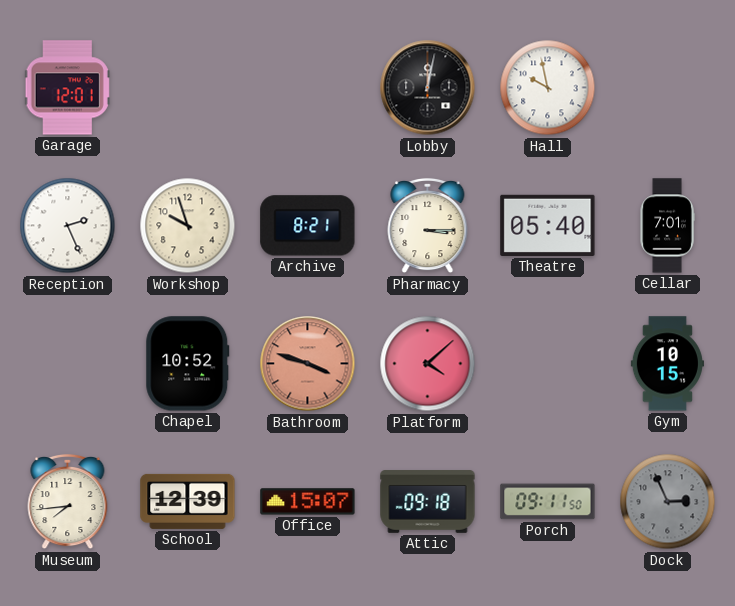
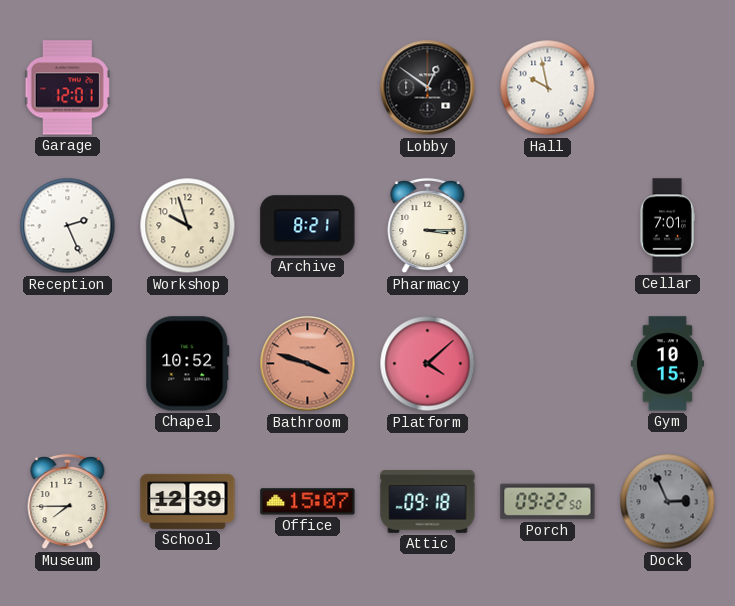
Lobby: 12:02 -> 12:51
Theatre: 05:40 -> none
Museum: 7:44 -> 7:45
Porch: 09:11 -> 09:22
